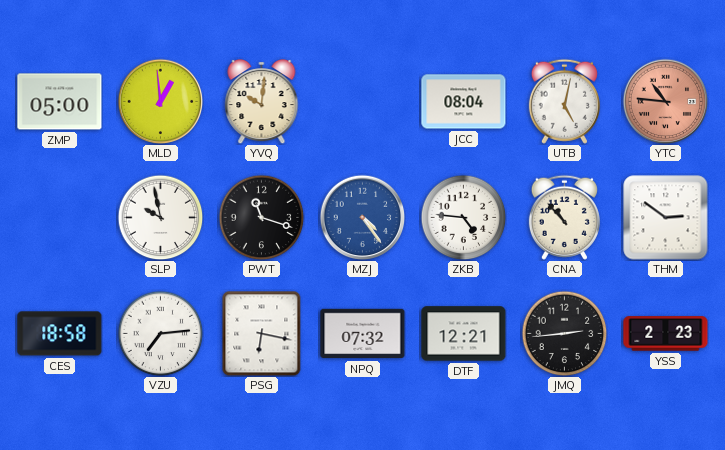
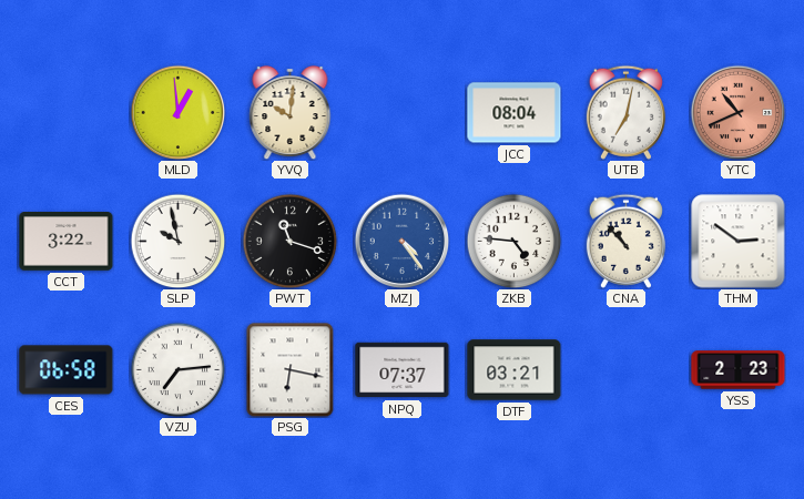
ZMP: 05:00 -> none
UTB: 5:02 -> 7:02
YTC: 10:46 -> 10:41
CCT: none -> 3:22
CES: 18:58 -> 06:58
NPQ: 07:32 -> 07:37
DTF: 12:21 -> 03:21
JMQ: 2:44 -> none
